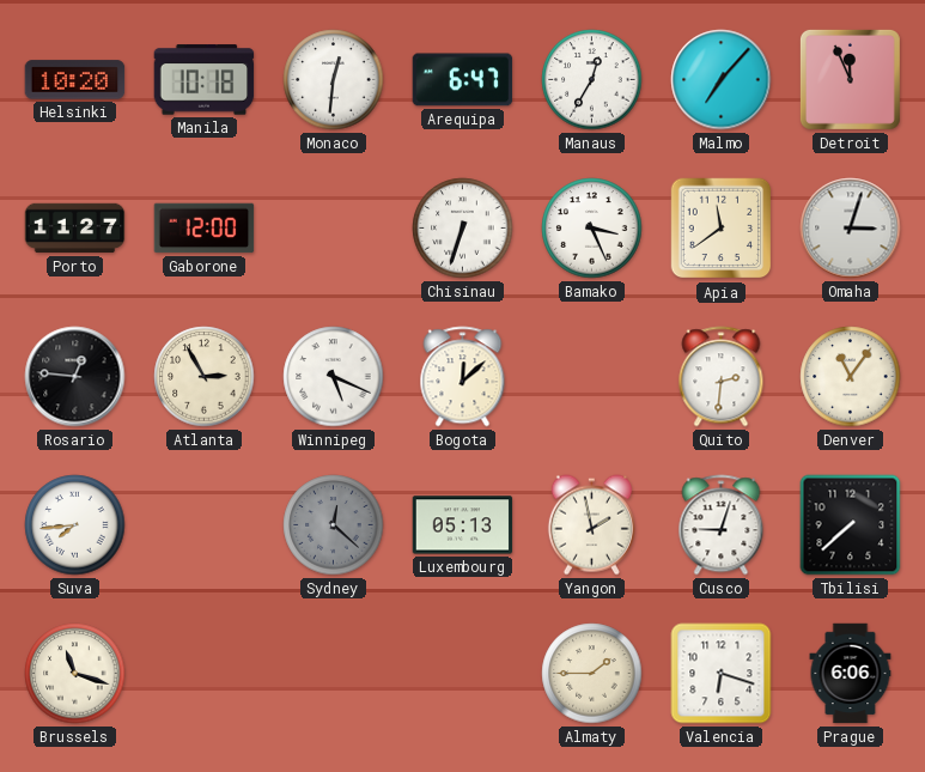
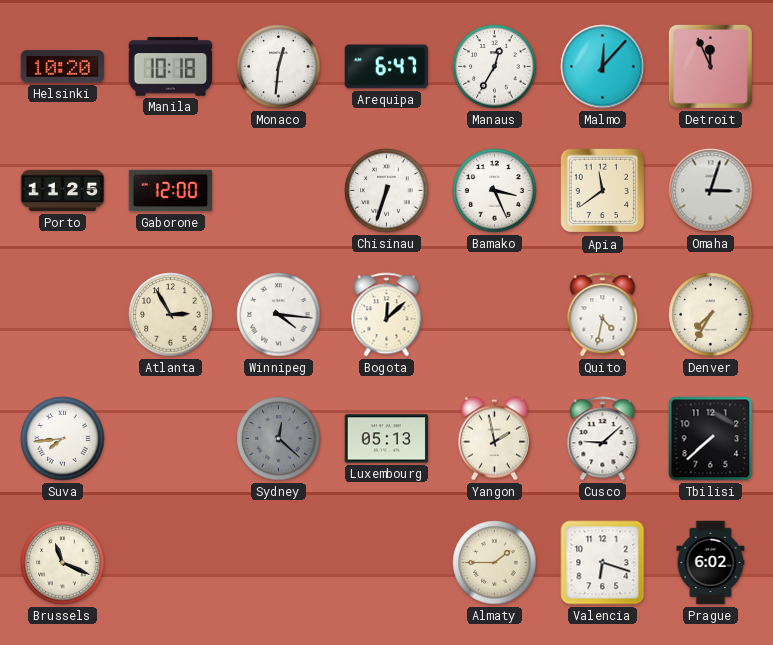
Malmo: 7:07 -> 12:07
Porto: 11:27 -> 11:25
Rosario: 12:46 -> none
Winnipeg: 5:19 -> 4:16
Quito: 2:31 -> 4:32
Denver: 11:06 -> 7:35
Cusco: 9:03 -> 9:08
Brussels: 11:18 -> 11:19
Prague: 6:06 -> 6:02
